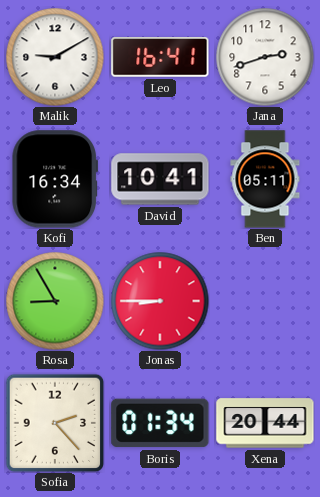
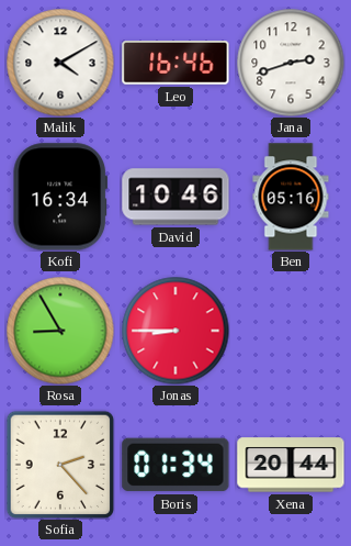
Malik: 9:10 -> 4:10
Leo: 16:41 -> 16:46
David: 10:41 -> 10:46
Ben: 05:11 -> 05:16
